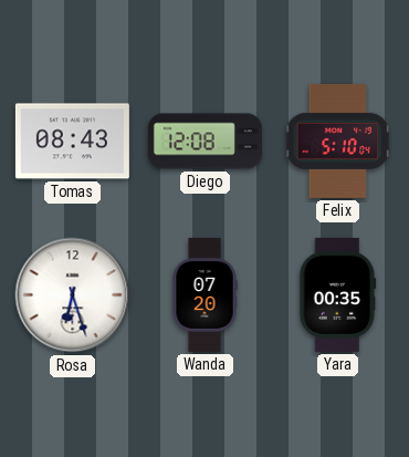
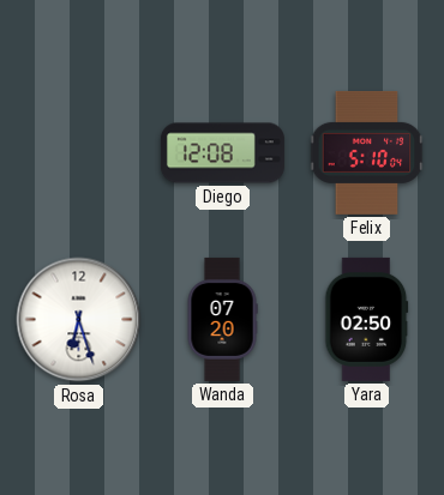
Tomas: 08:43 -> none
Yara: 00:35 -> 02:50
